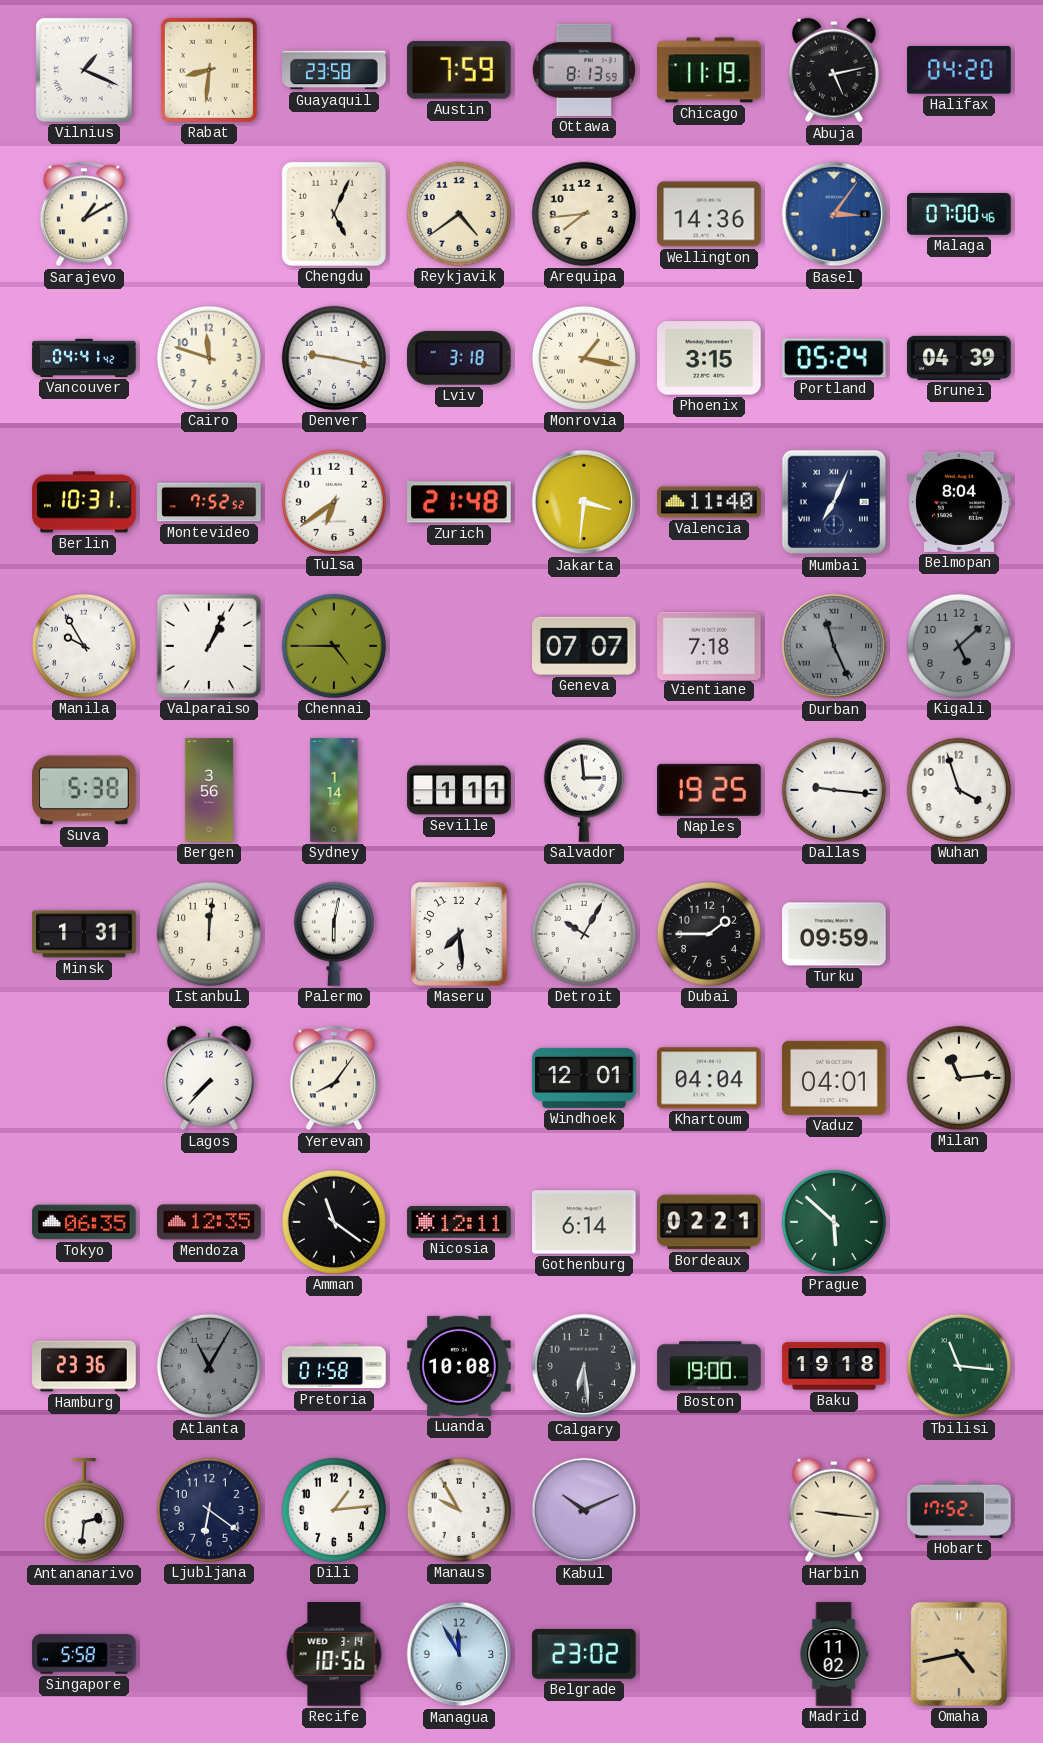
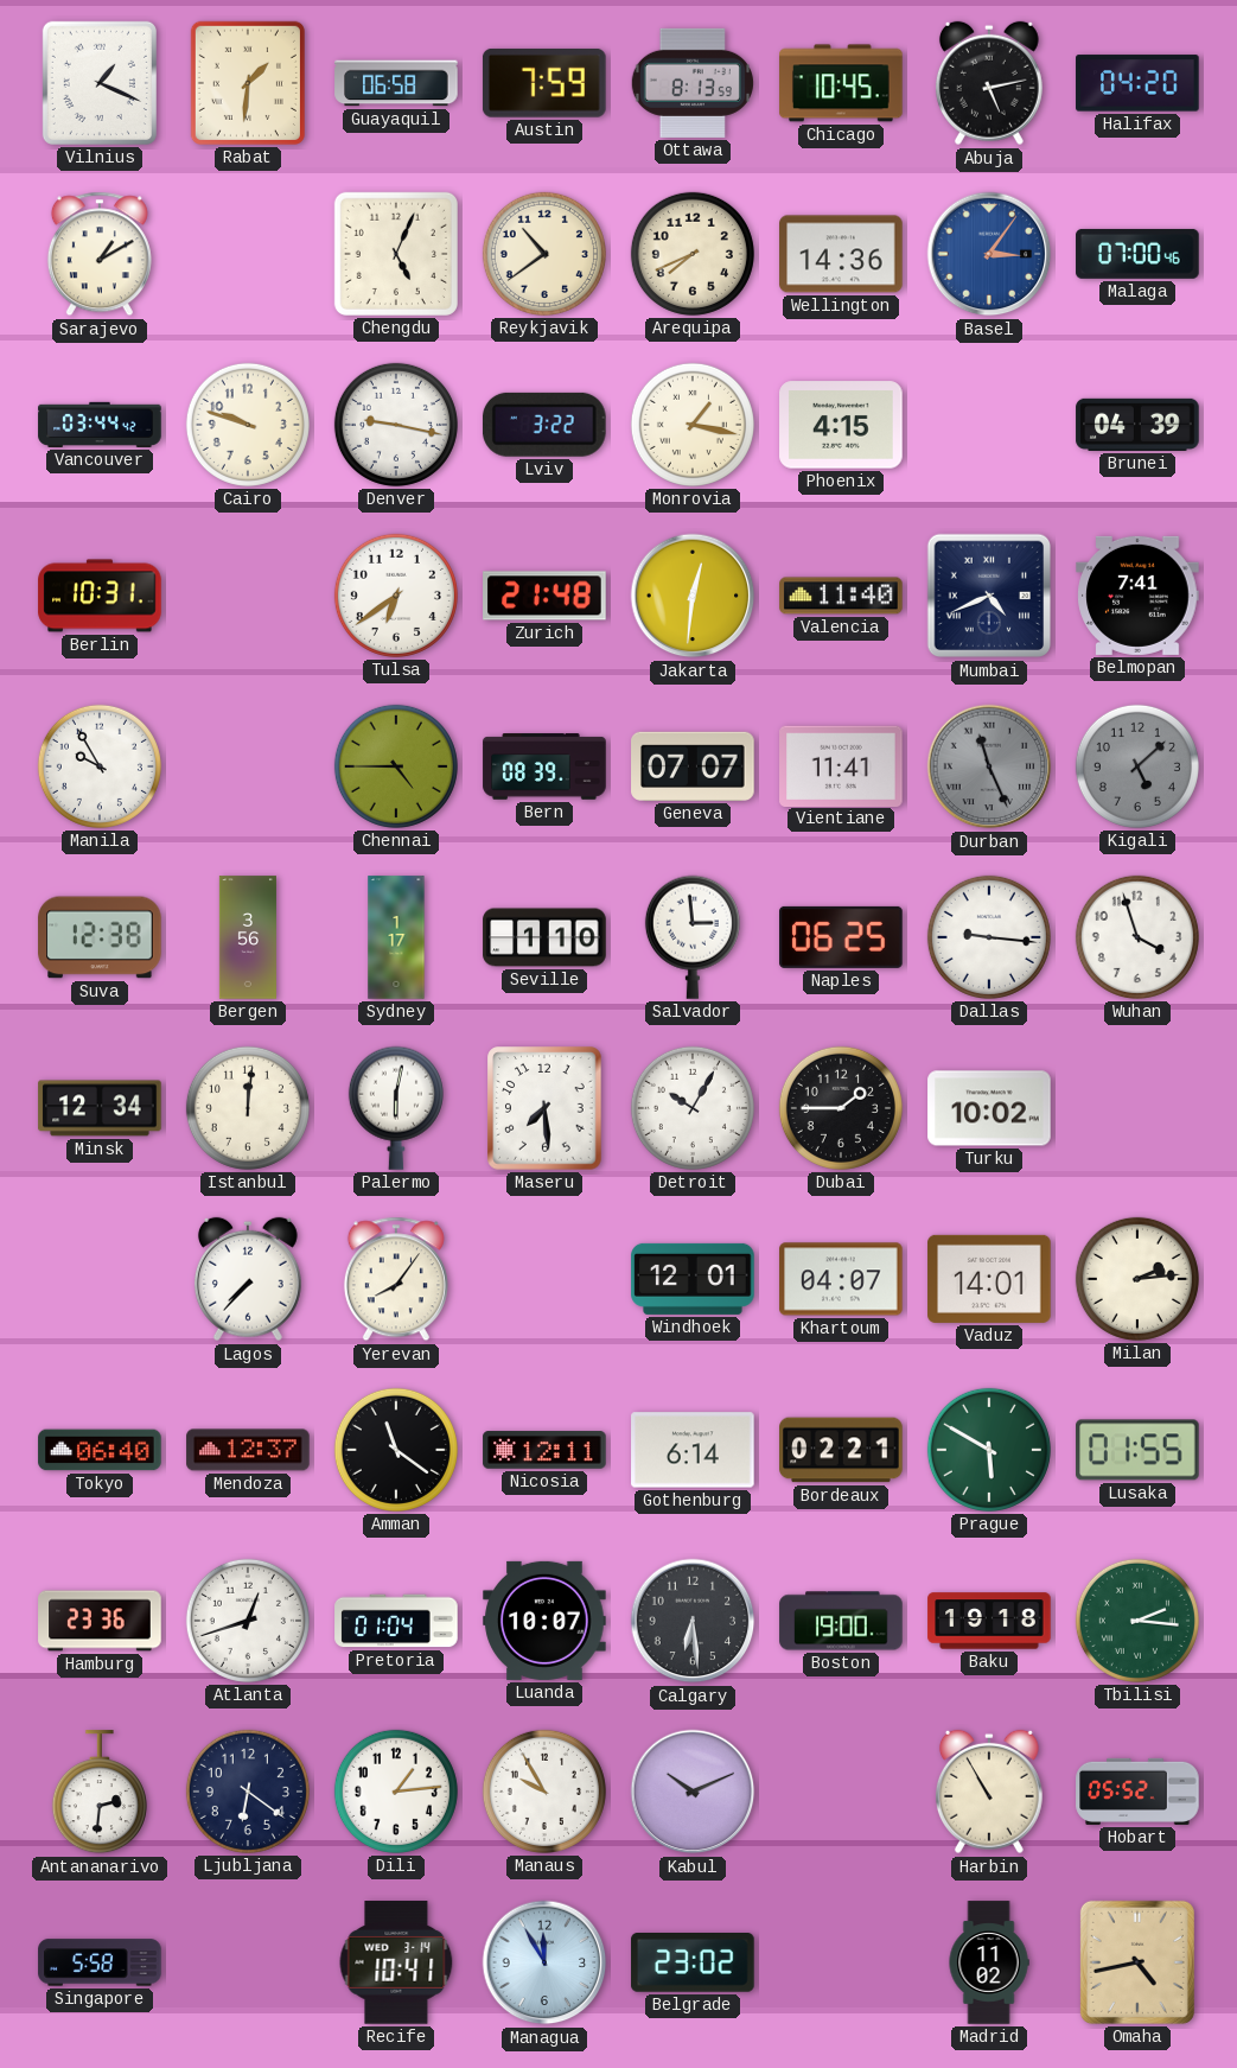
Rabat: 8:31 -> 1:31
Guayaquil: 23:58 -> 06:58
Chicago: 11:19 -> 10:45
Reykjavik: 4:39 -> 10:39
Arequipa: 7:44 -> 7:41
Vancouver: 04:41 -> 03:44
Cairo: 11:48 -> 9:48
Lviv: 3:18 -> 3:22
Phoenix: 3:15 -> 4:15
Portland: 05:24 -> none
Montevideo: 7:52 -> none
Jakarta: 3:31 -> 12:31
Mumbai: 7:04 -> 4:41
Belmopan: 8:04 -> 7:41
Valparaiso: 1:04 -> none
Bern: none -> 08:39
Vientiane: 7:18 -> 11:41
Suva: 5:38 -> 12:38
Sydney: 1:14 -> 1:17
Seville: 1:11 -> 1:10
Naples: 19:25 -> 06:25
Minsk: 1:31 -> 12:34
Turku: 09:59 -> 10:02
Khartoum: 04:04 -> 04:07
Vaduz: 04:01 -> 14:01
Milan: 11:14 -> 2:14
Tokyo: 06:35 -> 06:40
Mendoza: 12:35 -> 12:37
Prague: 5:52 -> 5:50
Lusaka: none -> 01:55
Atlanta: 11:05 -> 12:42
Atlanta dial: grey -> white
Pretoria: 01:58 -> 01:04
Luanda: 10:08 -> 10:07
Tbilisi: 11:16 -> 2:16
Harbin: 9:16 -> 10:55
Hobart: 17:52 -> 05:52
Recife: 10:56 -> 10:41
